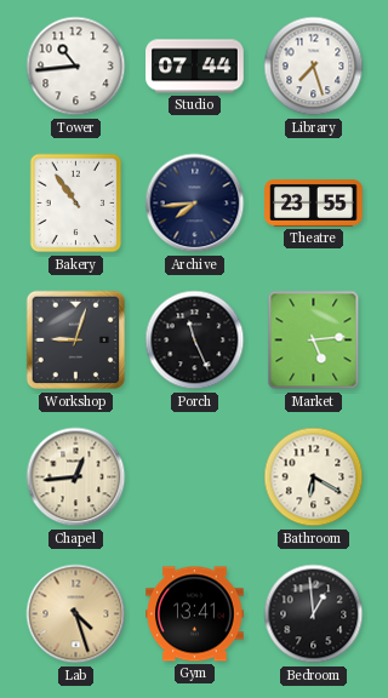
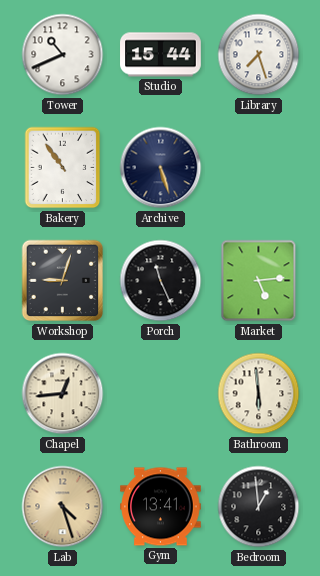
Tower: 10:44 -> 10:41
Studio: 07:44 -> 15:44
Archive: 7:44 -> 5:27
Theatre: 23:55 -> none
Bathroom: 6:20 -> 5:59
